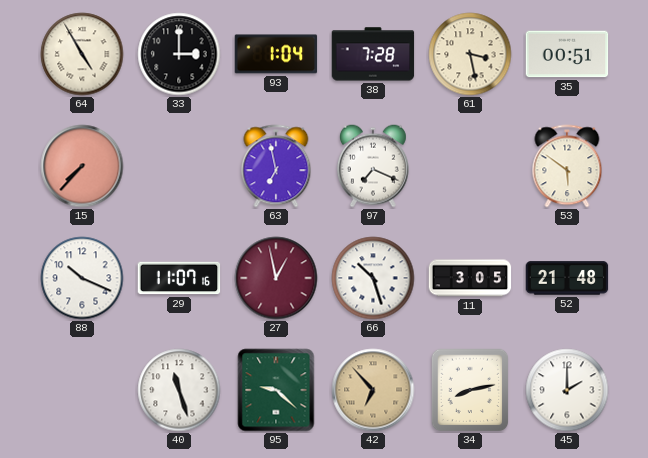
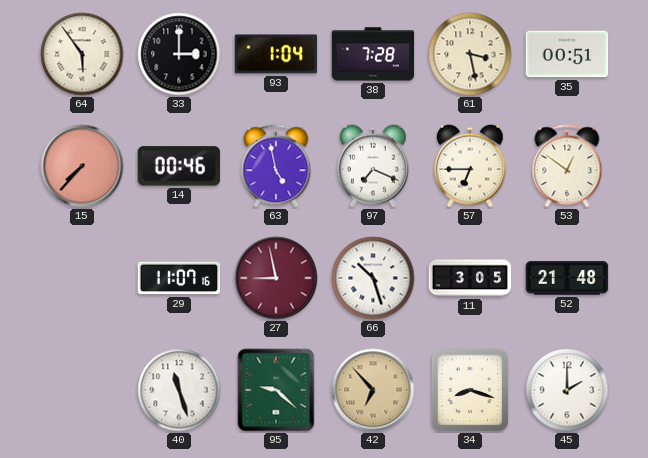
64: 4:55 -> 5:54
14: none -> 00:46
63: 6:58 -> 4:58
57: none -> 6:45
53: 5:51 -> 12:51
88: 10:19 -> none
27: 12:58 -> 8:58
34: 8:13 -> 8:18
